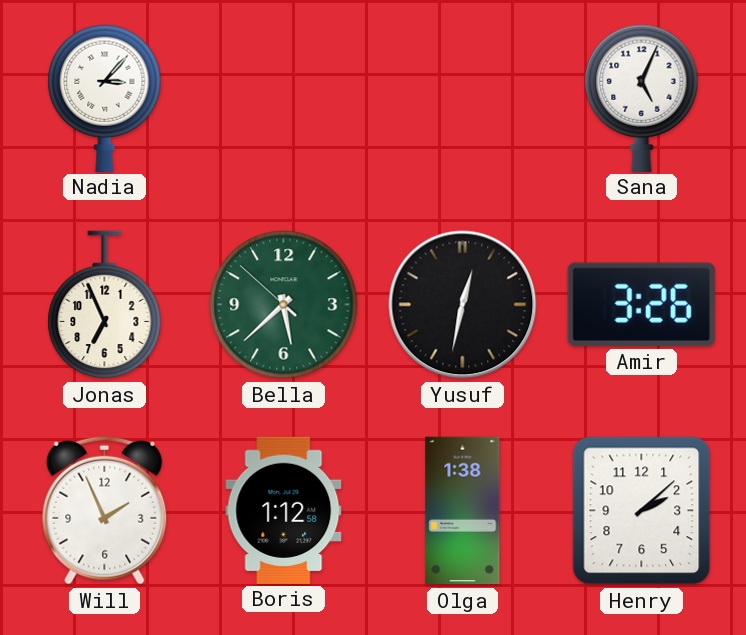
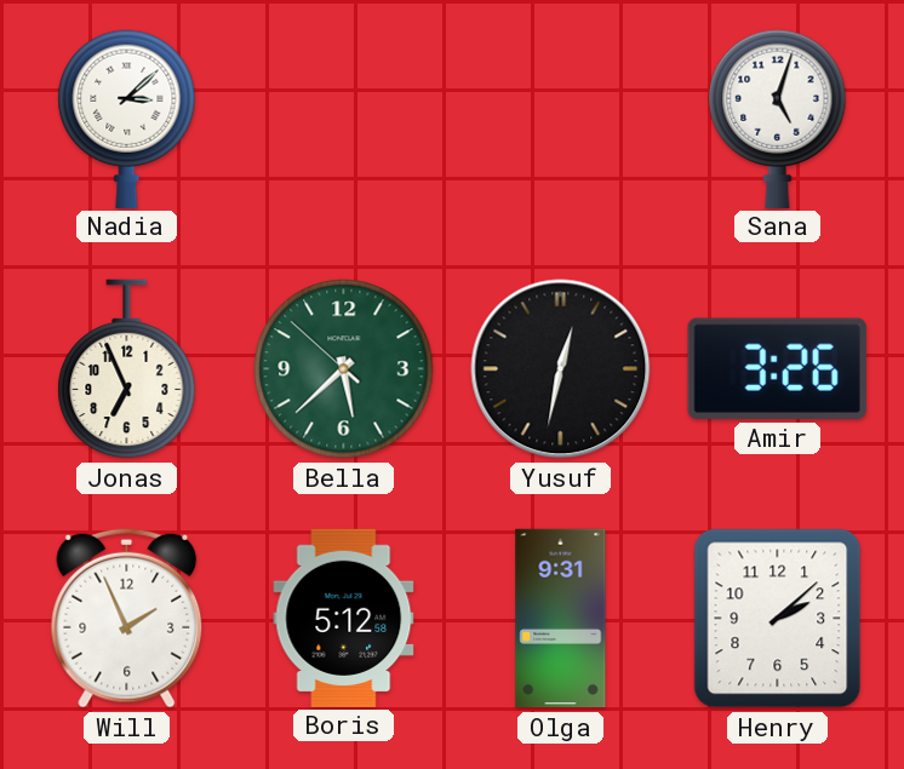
Nadia: 3:07 -> 3:08
Sana: 5:04 -> 5:03
Boris: 1:12 -> 5:12
Olga: 1:38 -> 9:31
